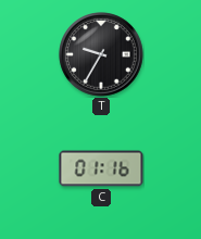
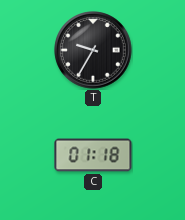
C: 01:16 -> 01:18
